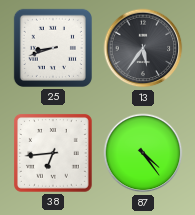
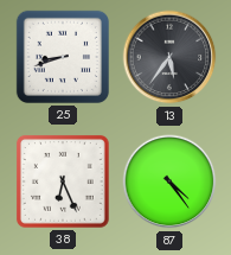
38: 6:44 -> 6:26
